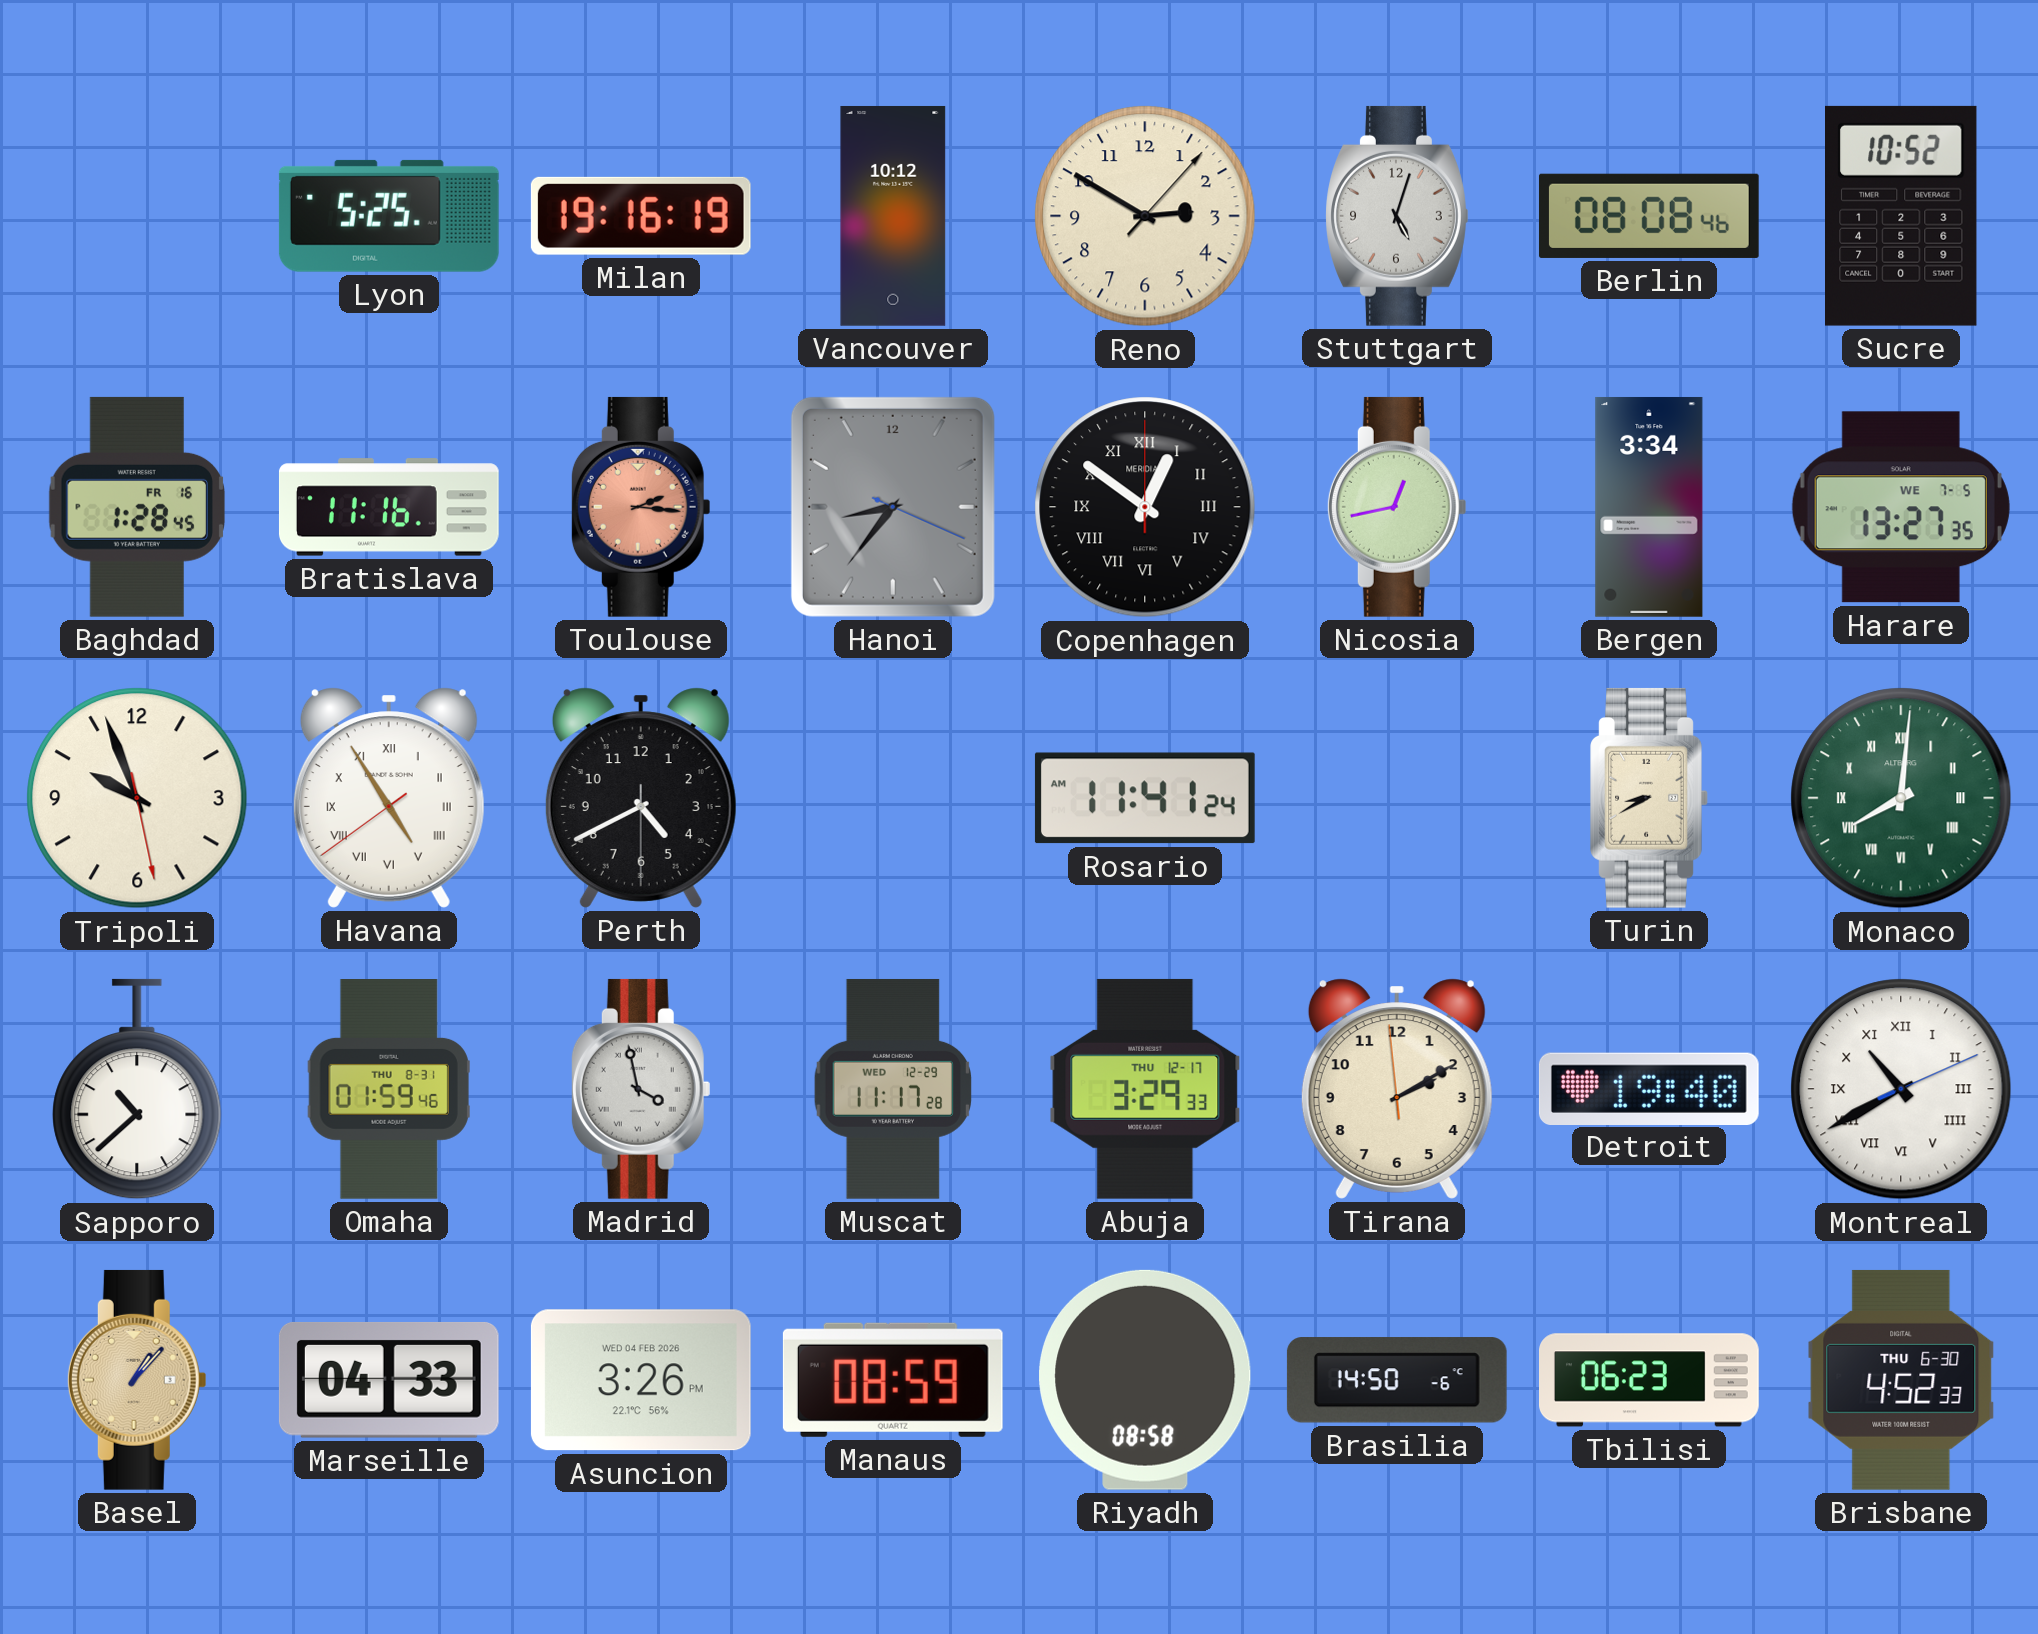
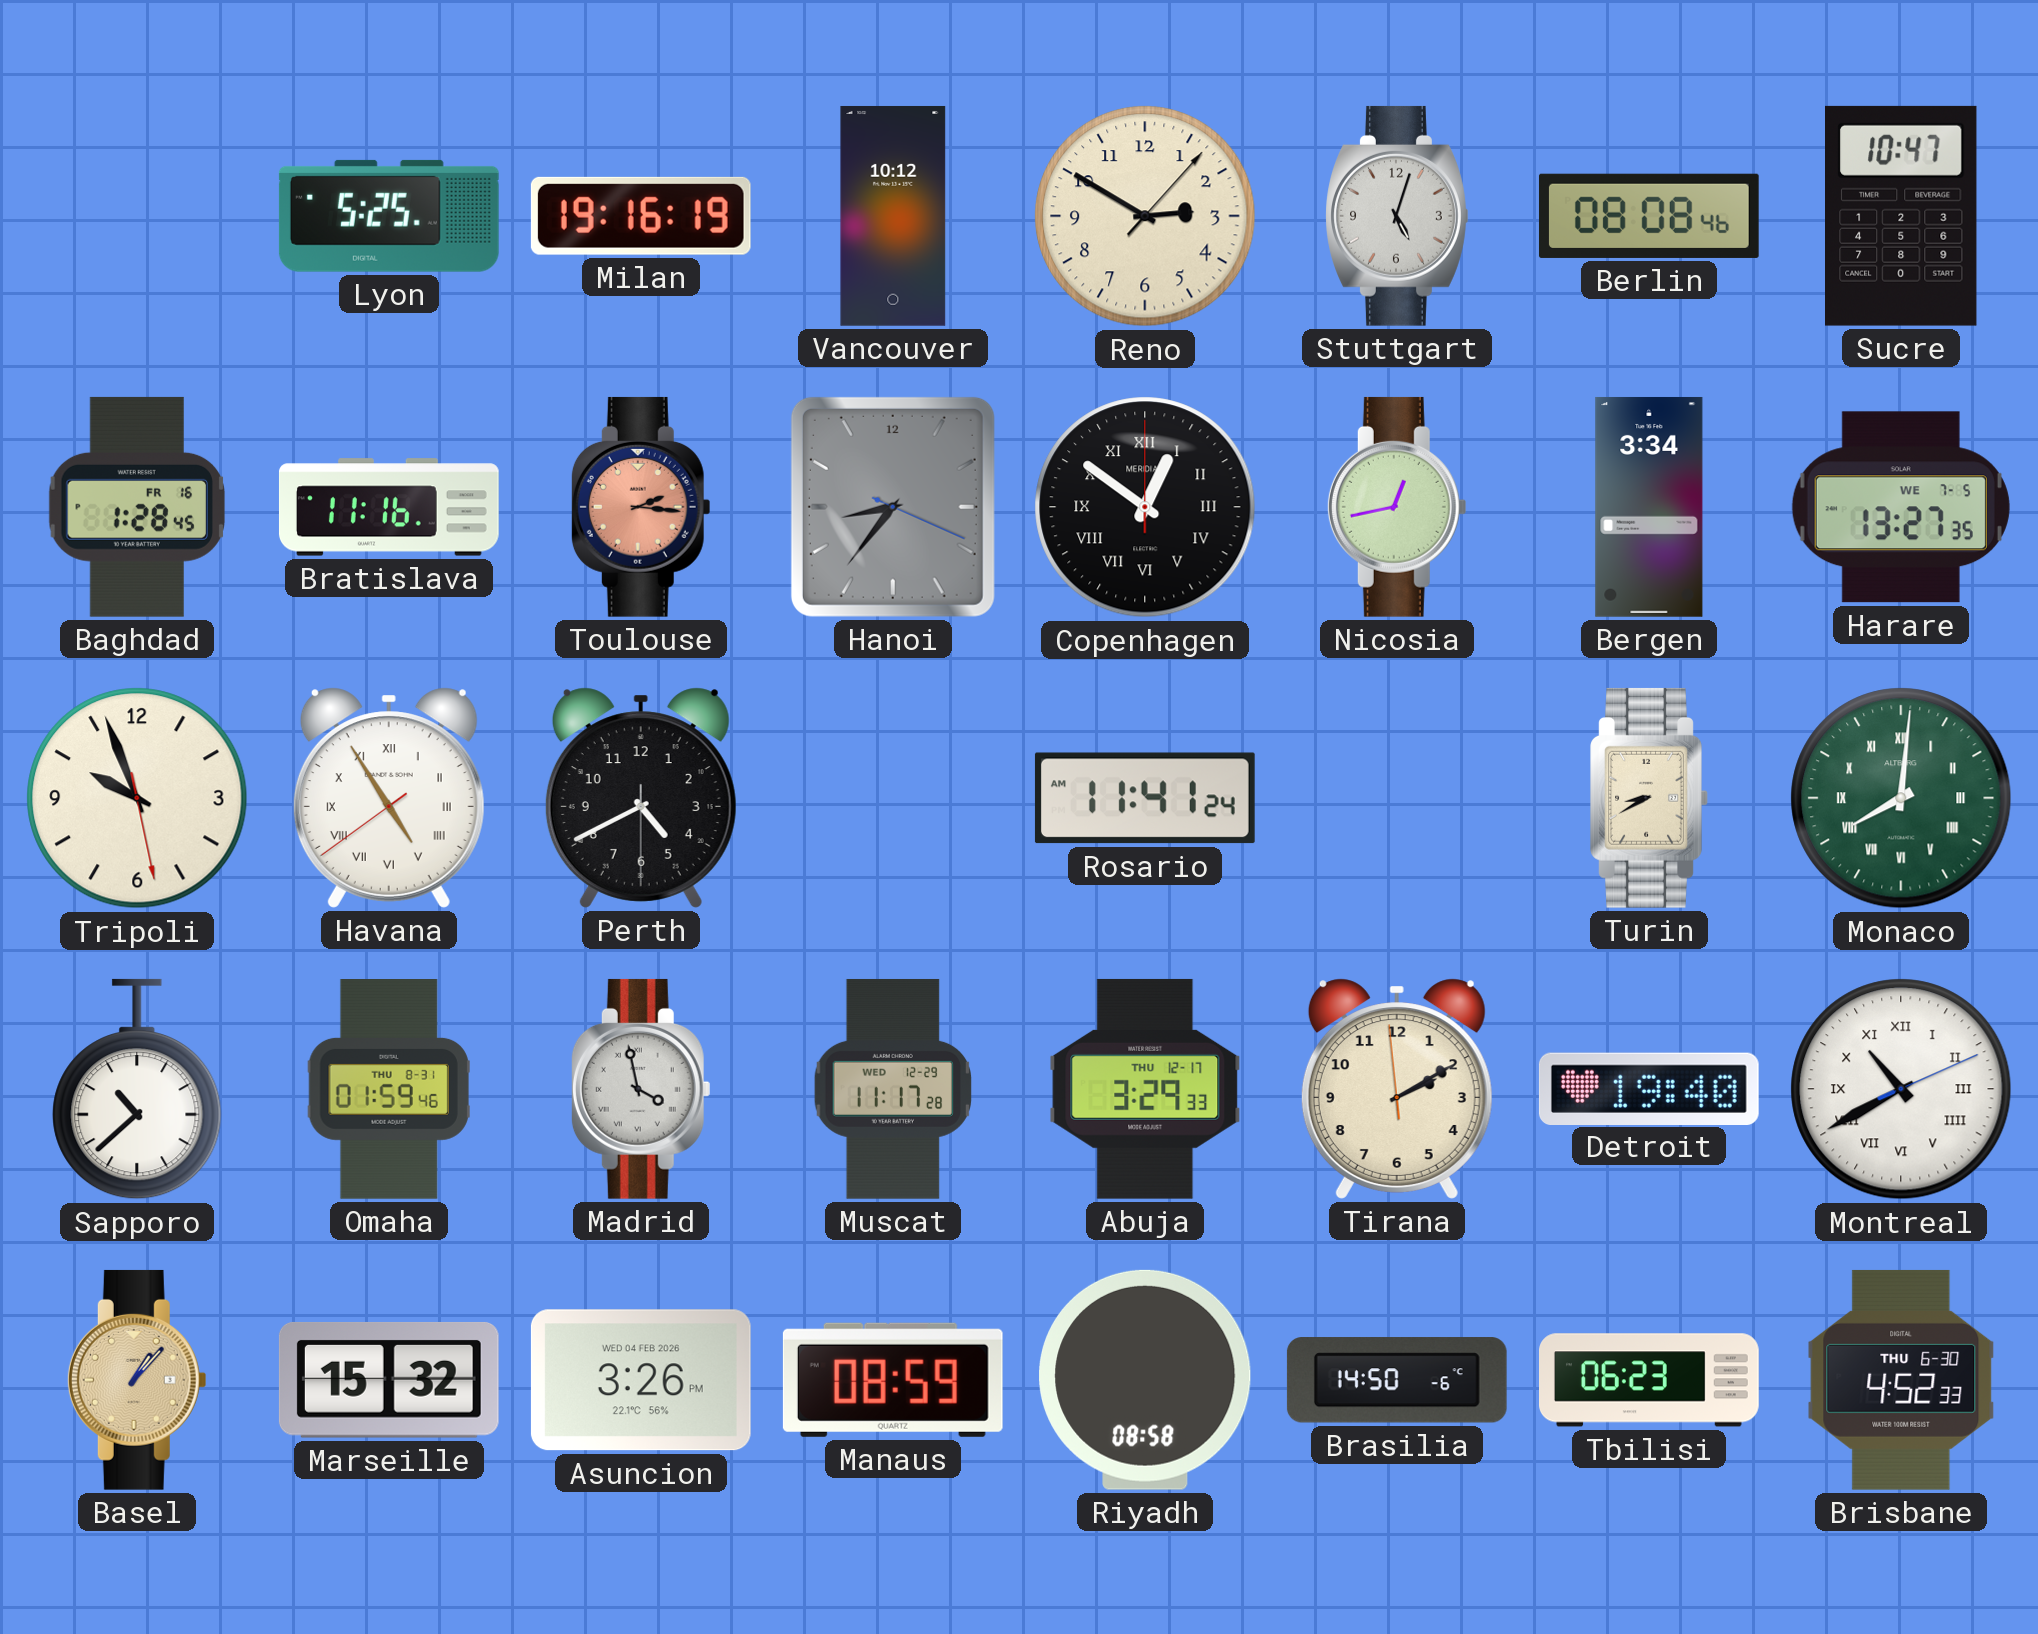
Sucre: 10:52 -> 10:47
Marseille: 04:33 -> 15:32
